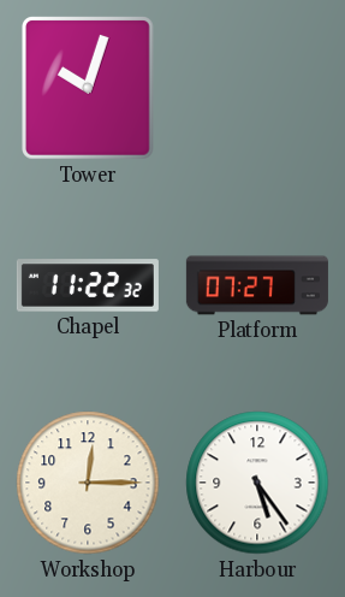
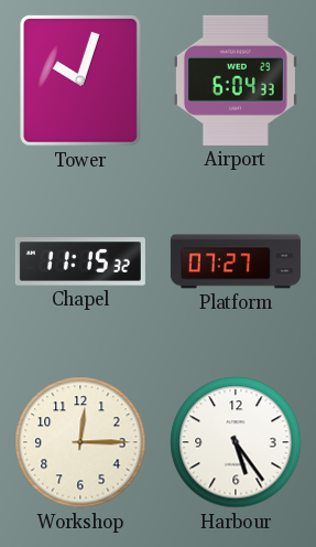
Airport: none -> 6:04
Chapel: 11:22 -> 11:15
